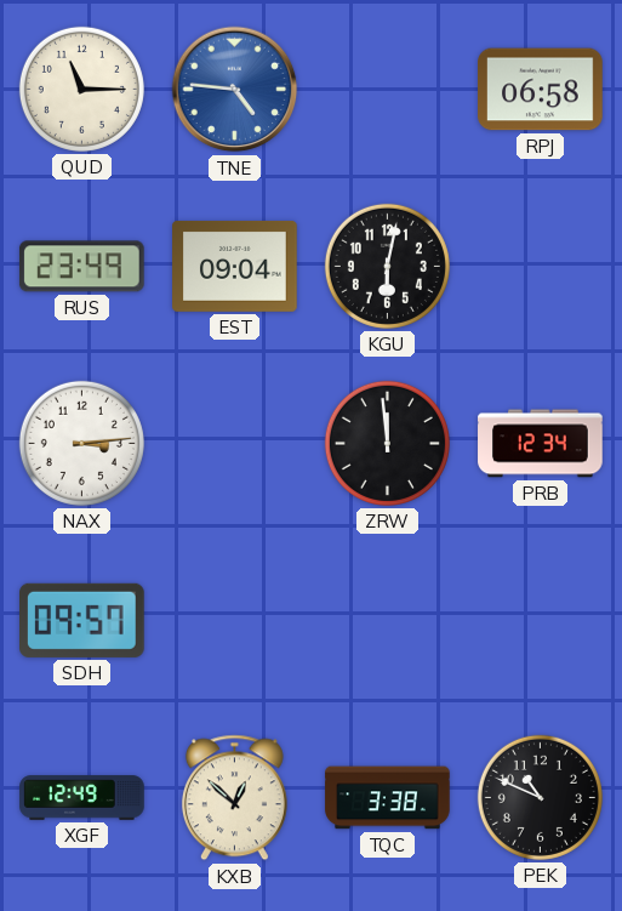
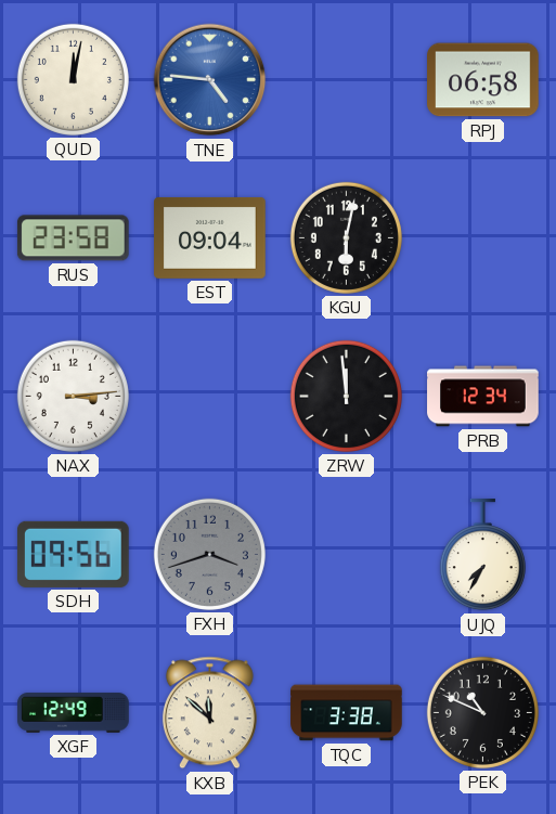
QUD: 11:15 -> 12:02
RUS: 23:49 -> 23:58
SDH: 09:57 -> 09:56
FXH: none -> 3:42
UJQ: none -> 7:35
KXB: 12:52 -> 11:52
